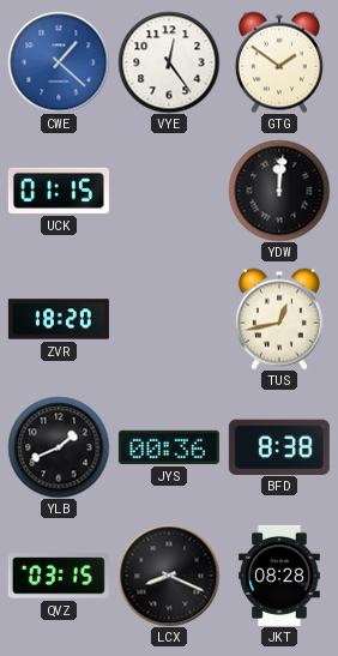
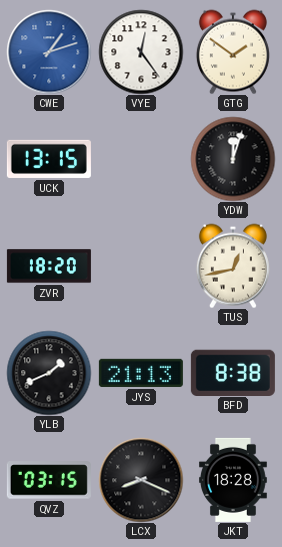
CWE: 1:22 -> 1:12
UCK: 01:15 -> 13:15
YDW: 12:01 -> 12:03
JYS: 00:36 -> 21:13
JKT: 08:28 -> 18:28
